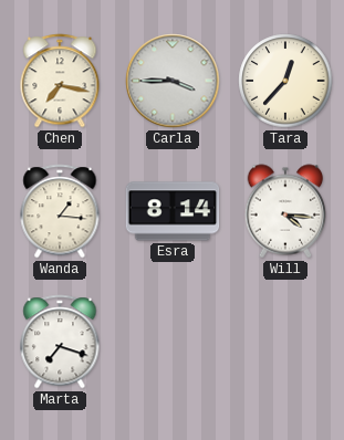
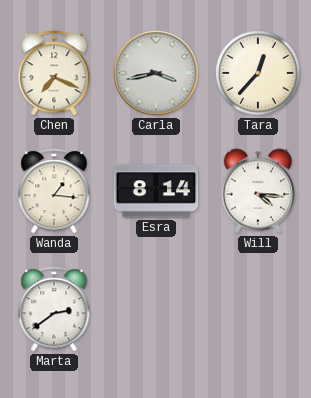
Chen: 7:17 -> 7:19
Carla: 3:45 -> 3:43
Marta: 7:18 -> 2:39
